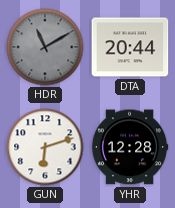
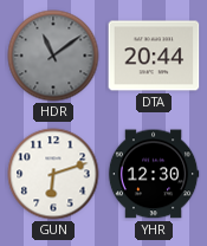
HDR: 11:10 -> 11:09
YHR: 12:28 -> 12:30
